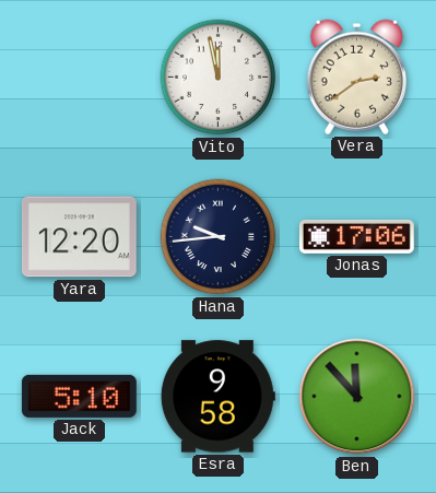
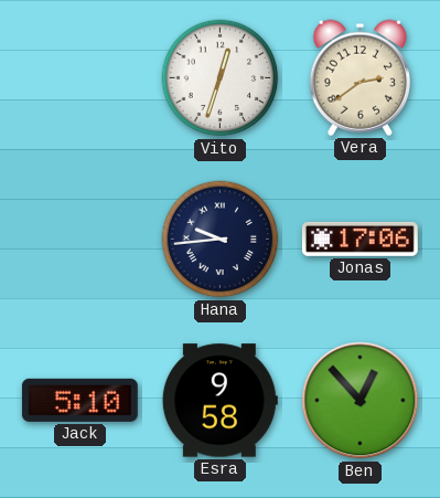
Vito: 11:58 -> 12:33
Yara: 12:20 -> none
Ben: 11:53 -> 12:53
